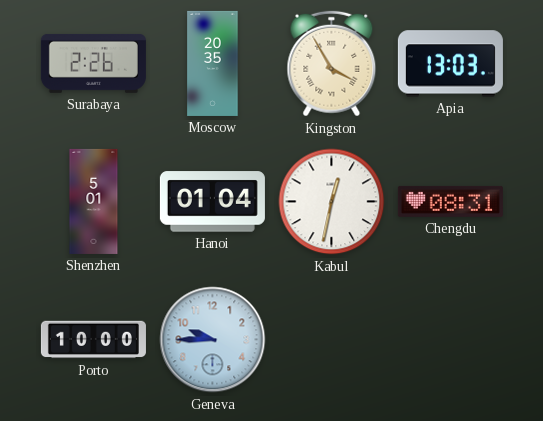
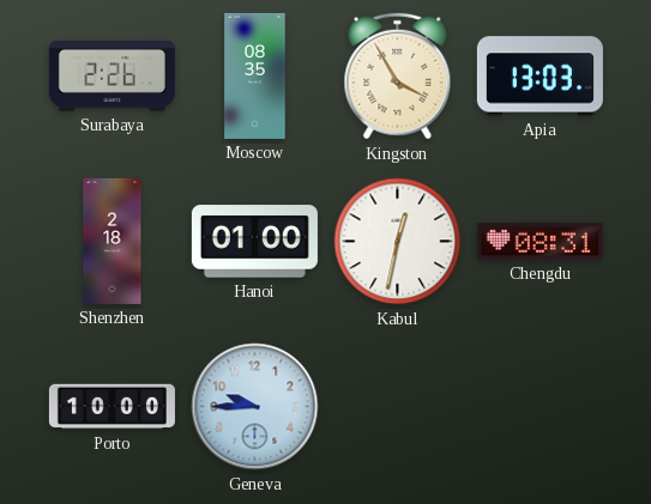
Moscow: 20:35 -> 08:35
Shenzhen: 5:01 -> 2:18
Hanoi: 01:04 -> 01:00
